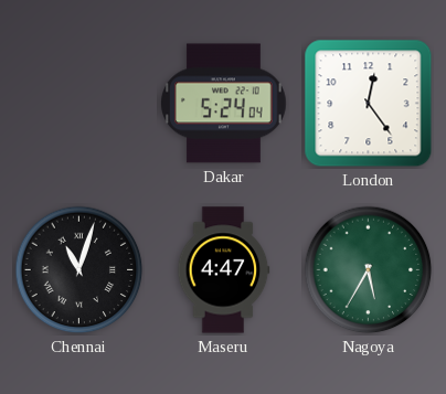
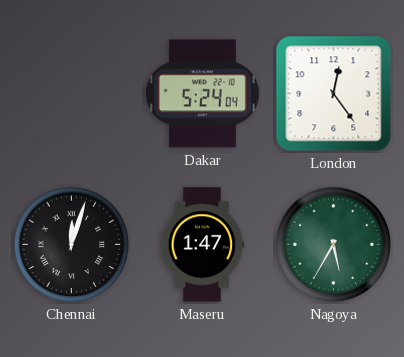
Chennai: 11:03 -> 12:03
Maseru: 4:47 -> 1:47
